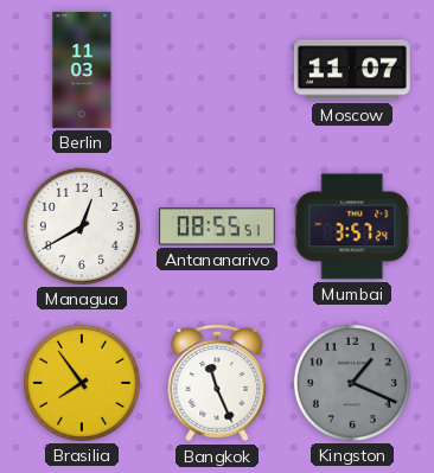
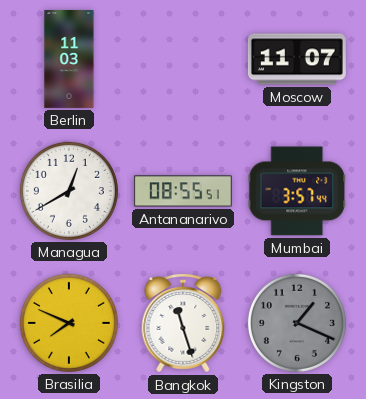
Mumbai: 3:57:24 -> 3:57:44
Brasilia: 7:54 -> 7:49
Bangkok: 11:26 -> 11:27
